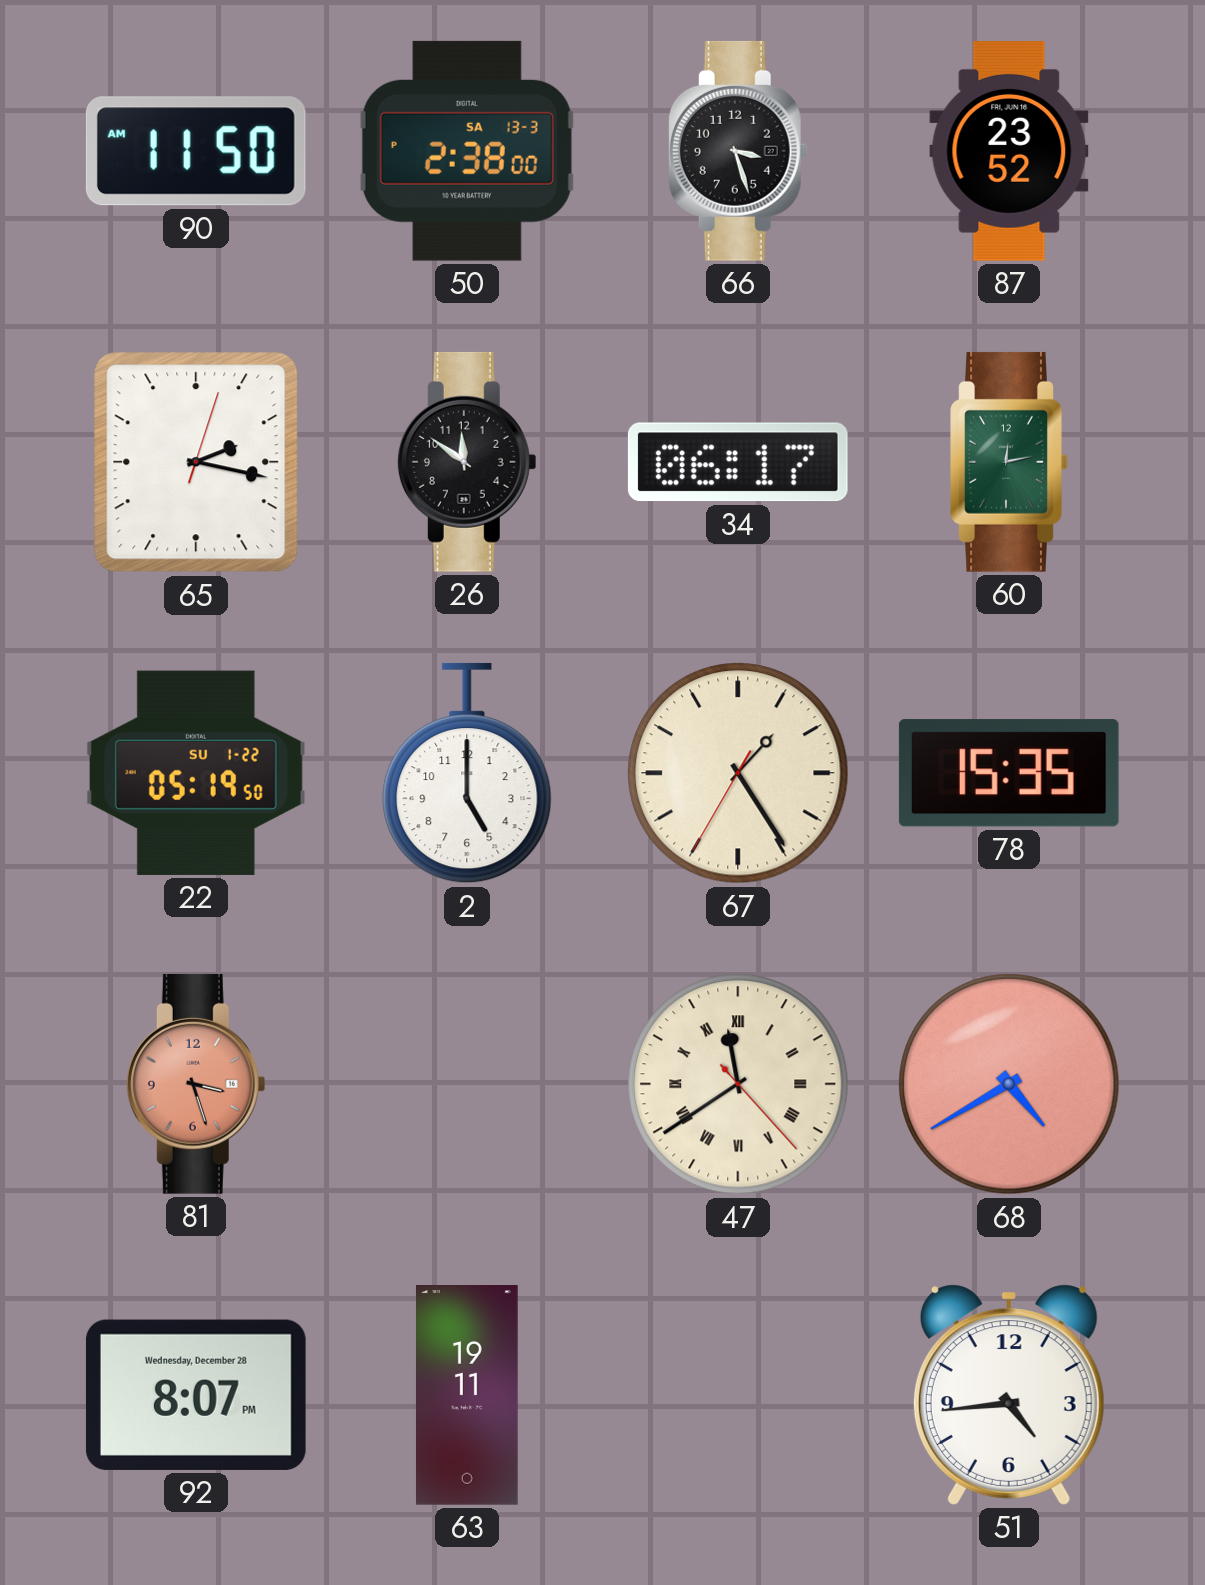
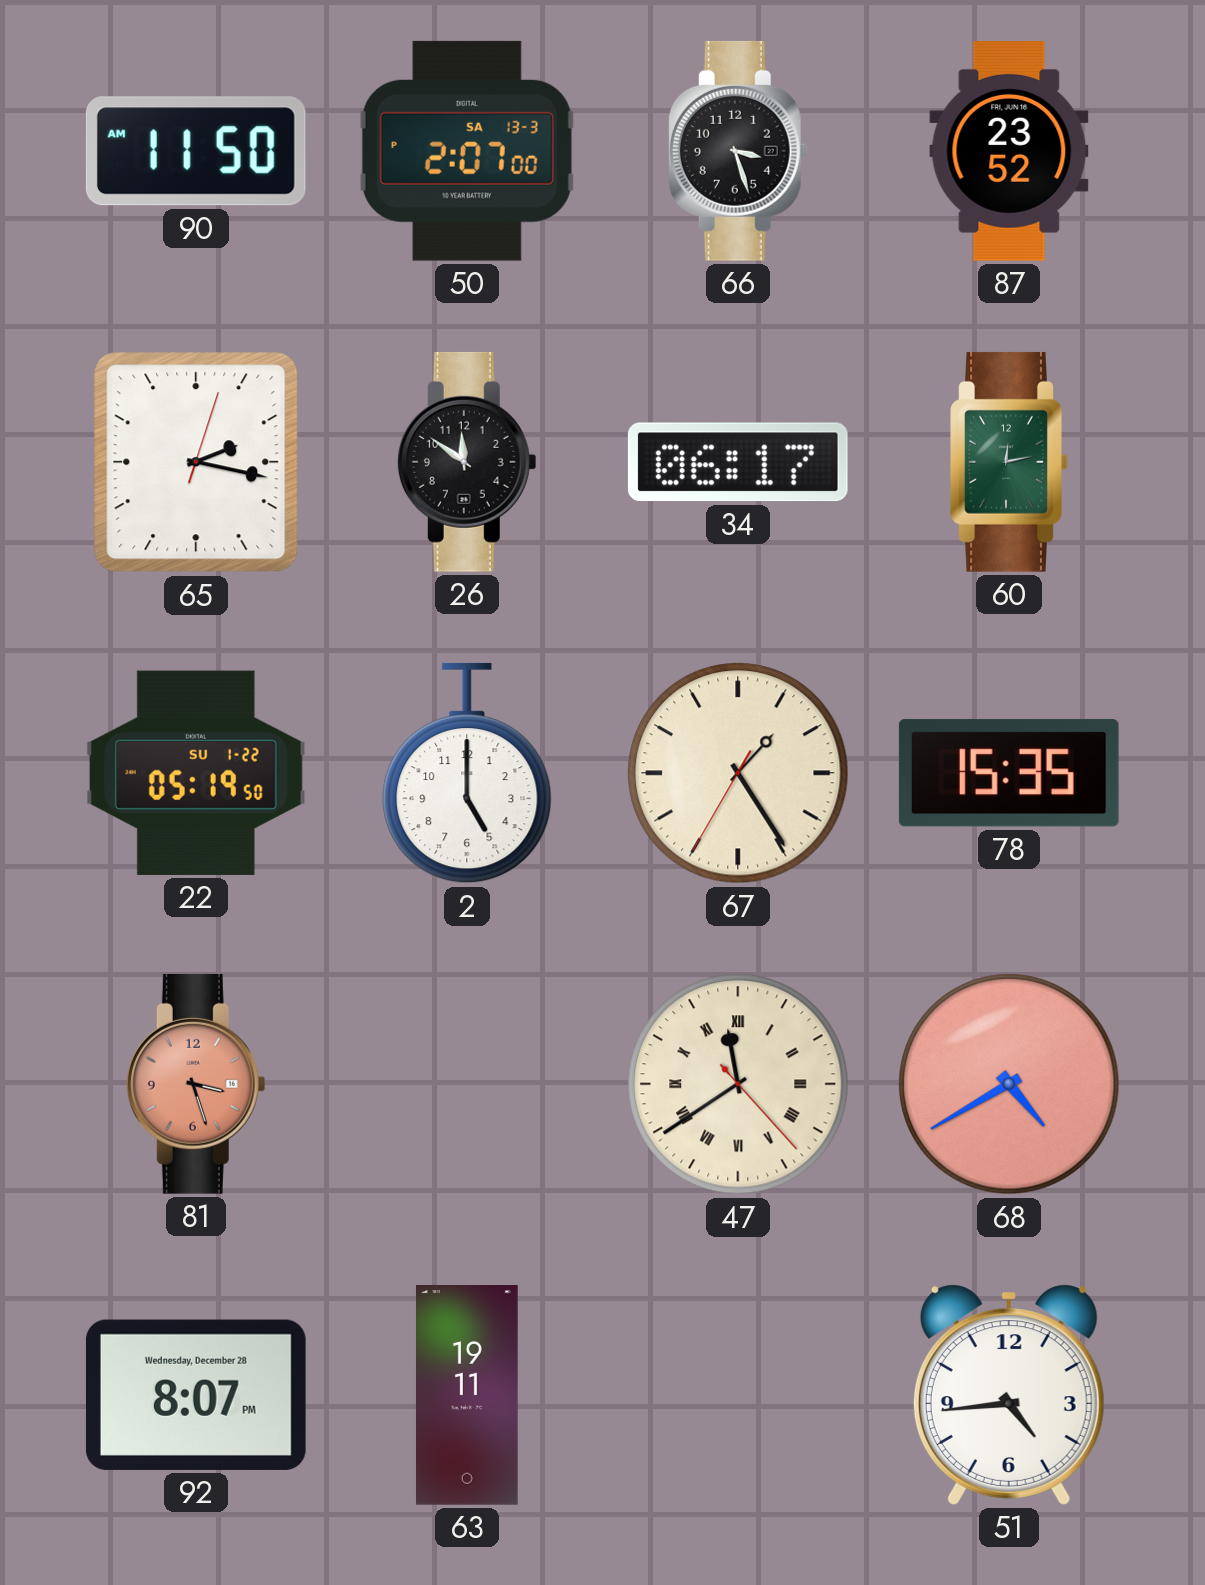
50: 2:38 -> 2:07
